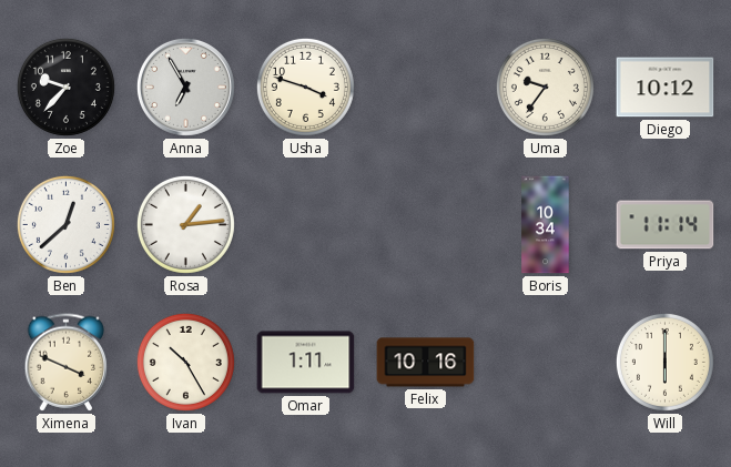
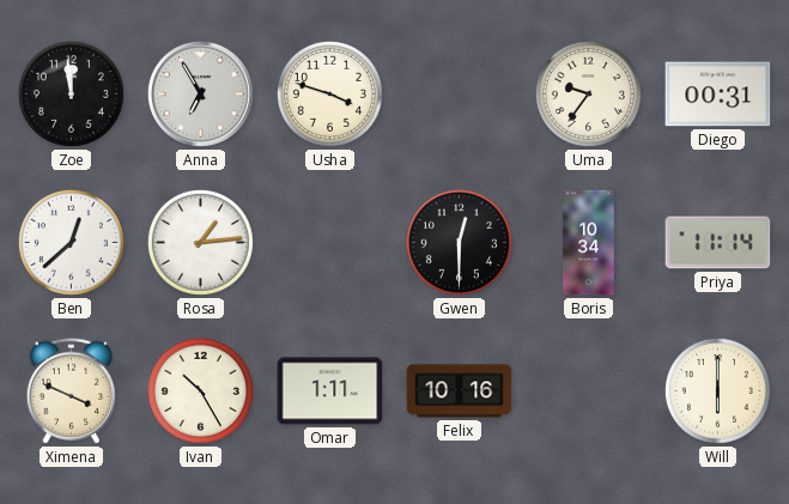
Zoe: 9:37 -> 11:59
Diego: 10:12 -> 00:31
Gwen: none -> 12:30
